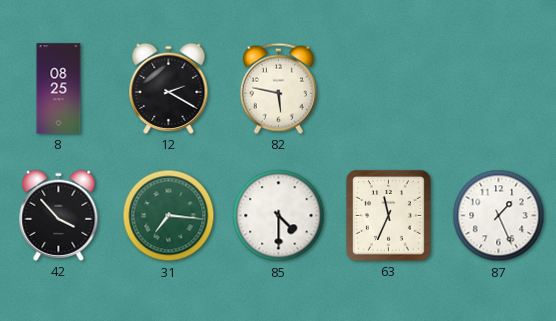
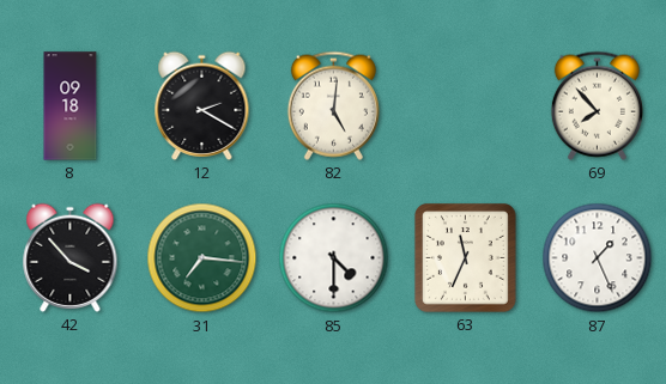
8: 08:25 -> 09:18
82: 5:47 -> 5:01
69: none -> 7:53
